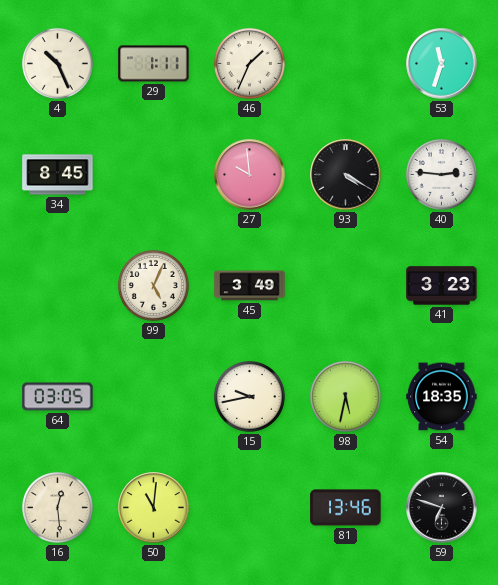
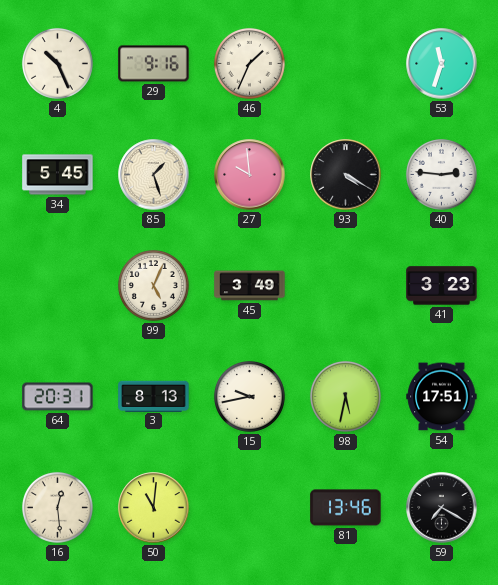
29: 1:11 -> 9:16
34: 8:45 -> 5:45
85: none -> 1:27
64: 03:05 -> 20:31
3: none -> 8:13
54: 18:35 -> 17:51
59: 6:48 -> 7:20
